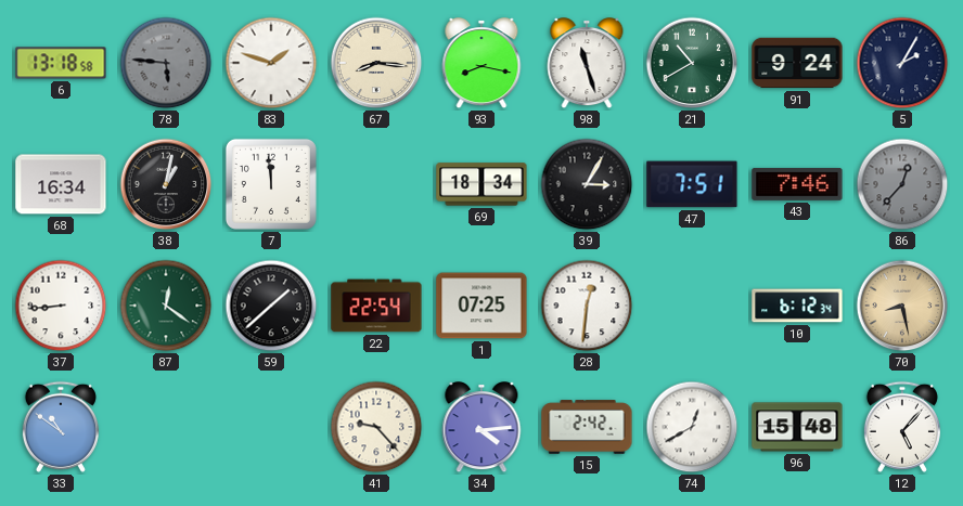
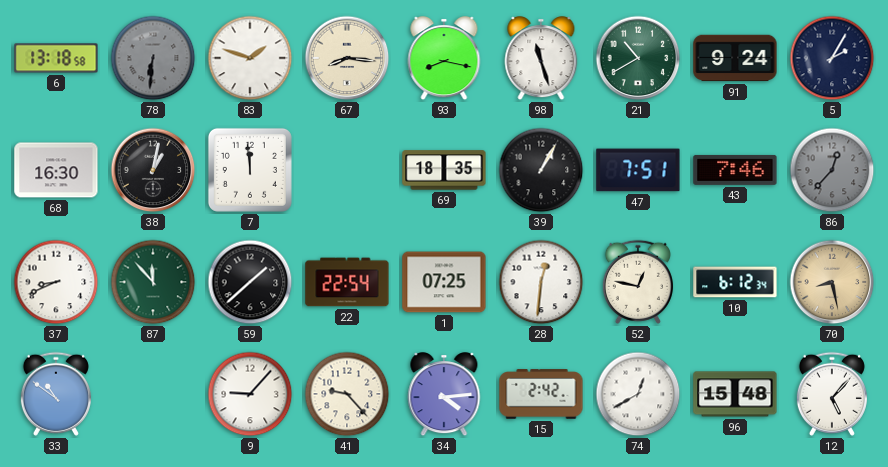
78: 5:46 -> 6:31
68: 16:34 -> 16:30
69: 18:34 -> 18:35
39: 3:05 -> 1:05
37: 8:44 -> 8:41
87: 12:21 -> 11:53
52: none -> 12:47
9: none -> 9:07
